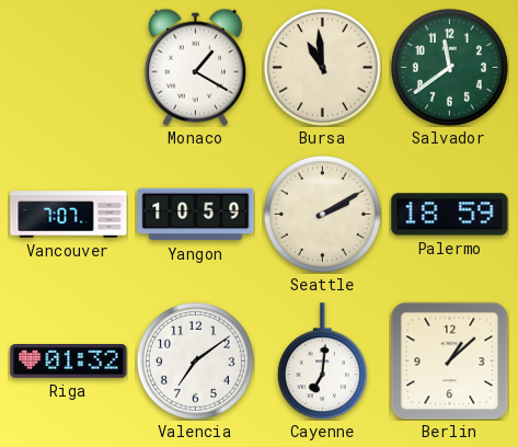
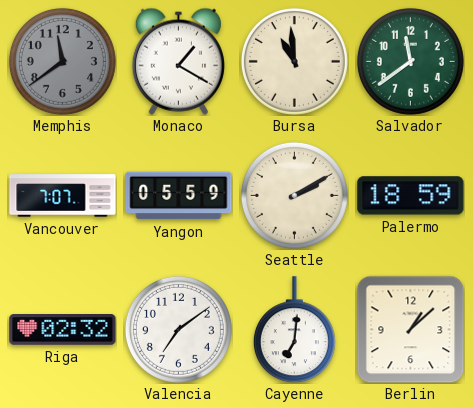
Memphis: none -> 11:39
Yangon: 10:59 -> 05:59
Riga: 01:32 -> 02:32
